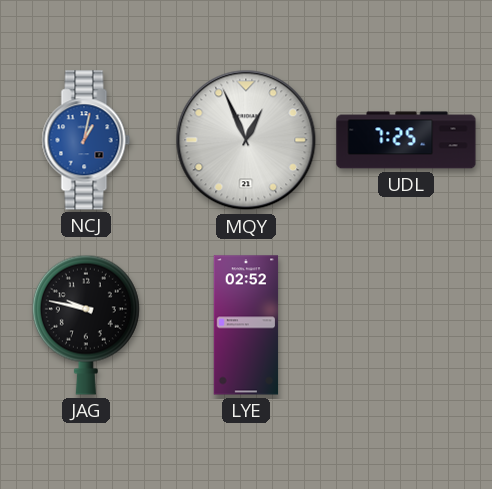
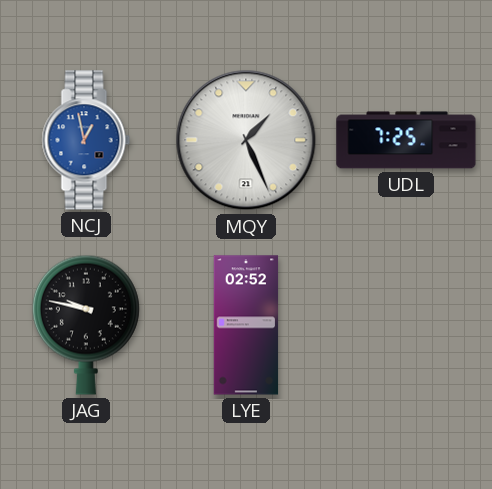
NCJ: 1:02 -> 12:58
MQY: 12:56 -> 1:26
